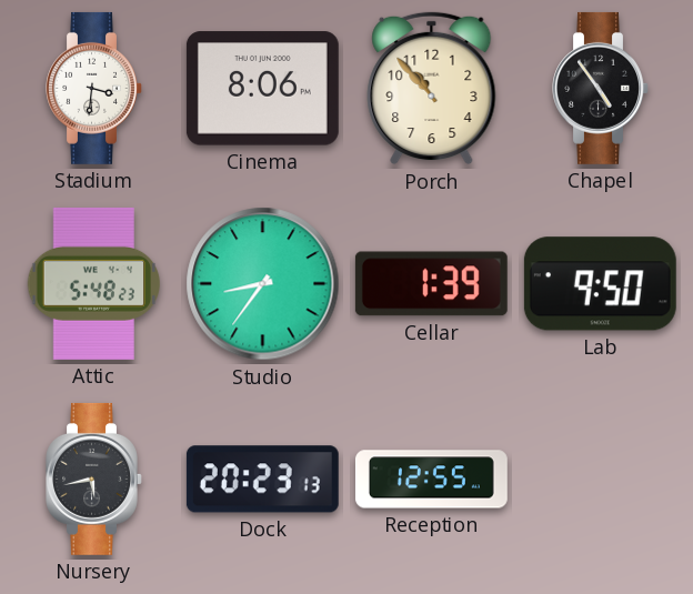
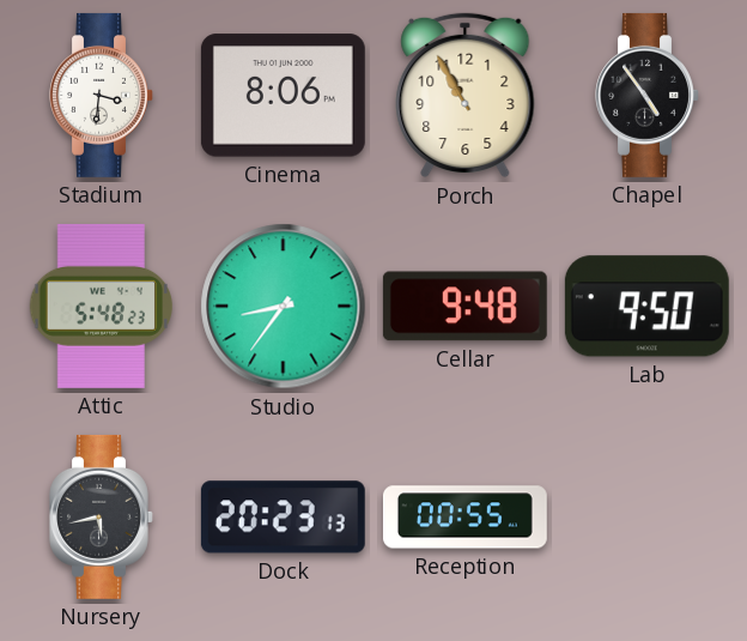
Porch: 10:53 -> 10:55
Cellar: 1:39 -> 9:48
Reception: 12:55 -> 00:55
